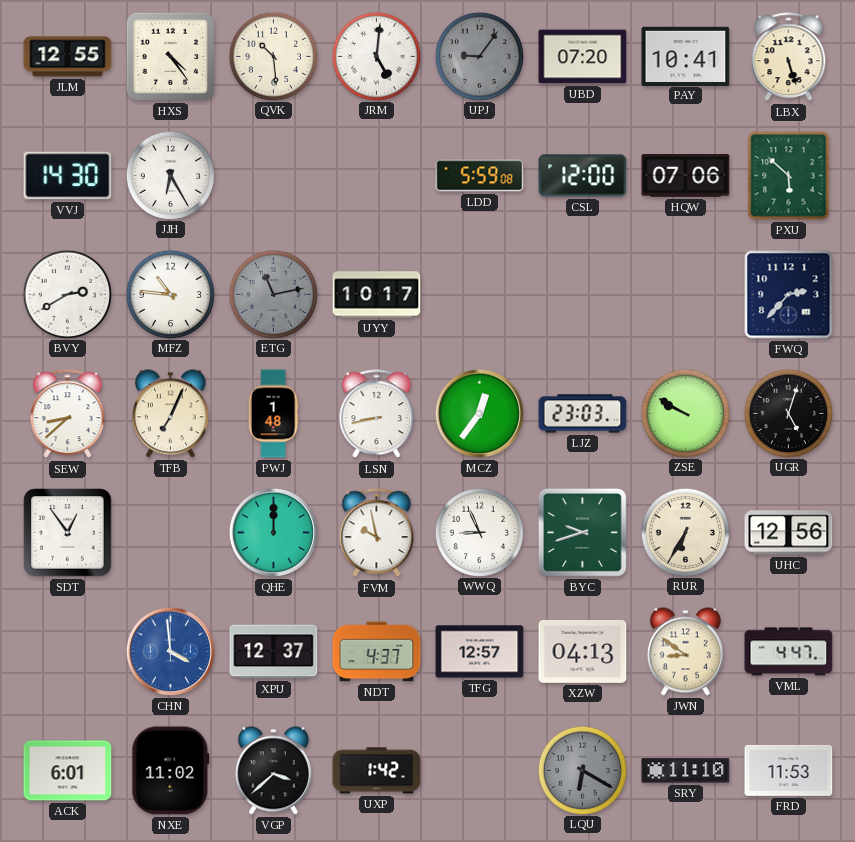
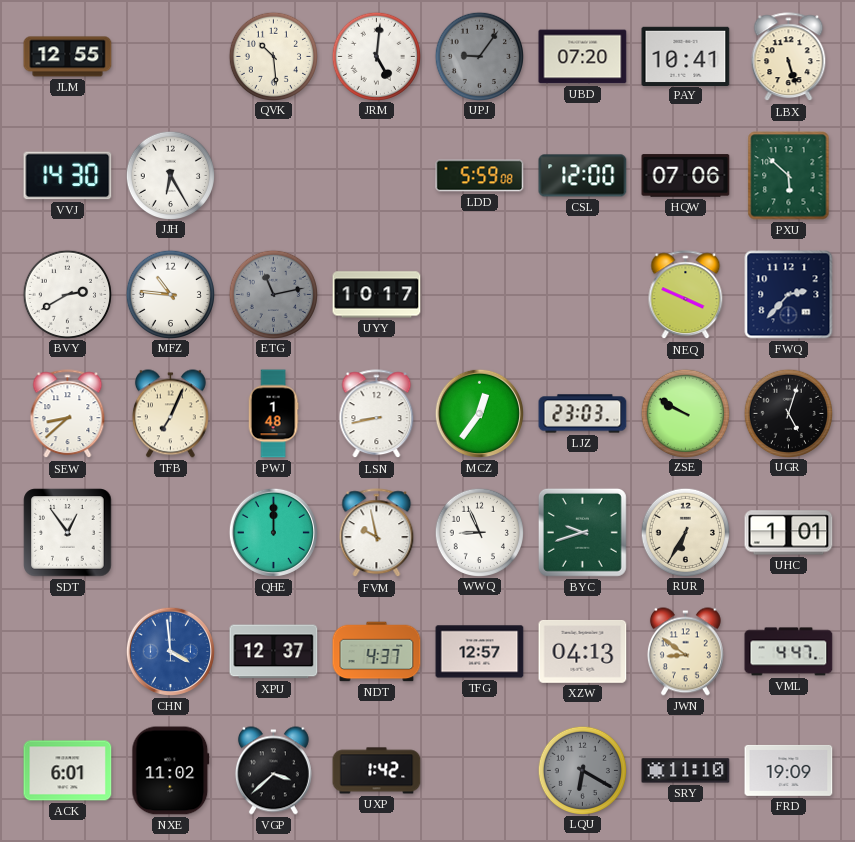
HXS: 4:24 -> none
NEQ: none -> 3:49
UHC: 12:56 -> 1:01
FRD: 11:53 -> 19:09
